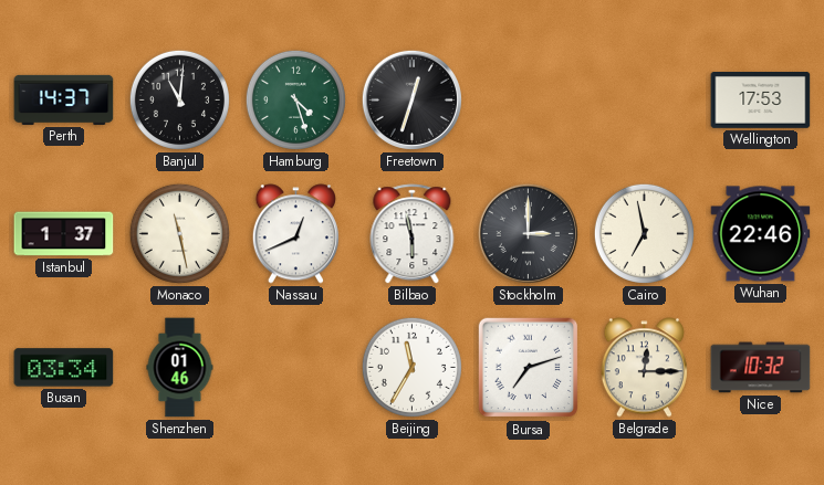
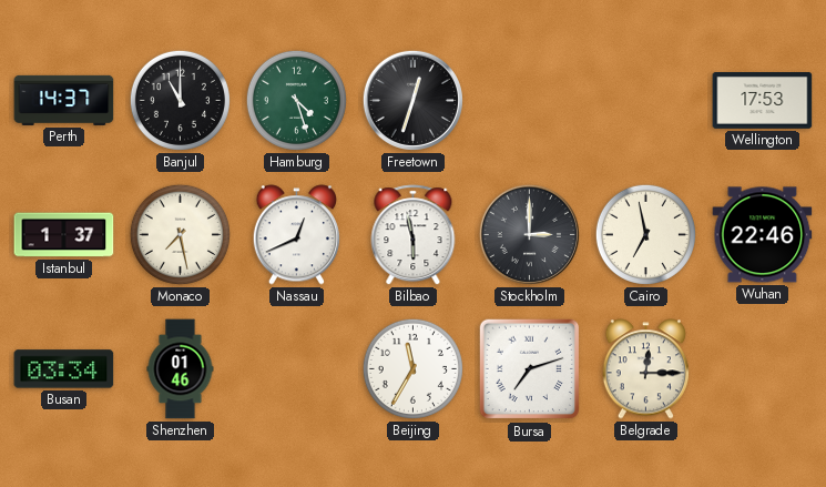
Banjul: 11:01 -> 11:00
Monaco: 11:28 -> 7:28
Nice: 10:32 -> none
